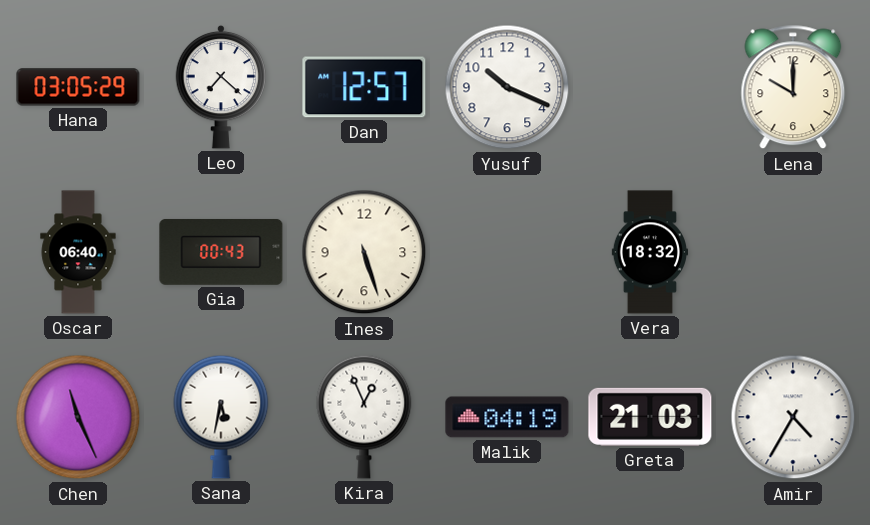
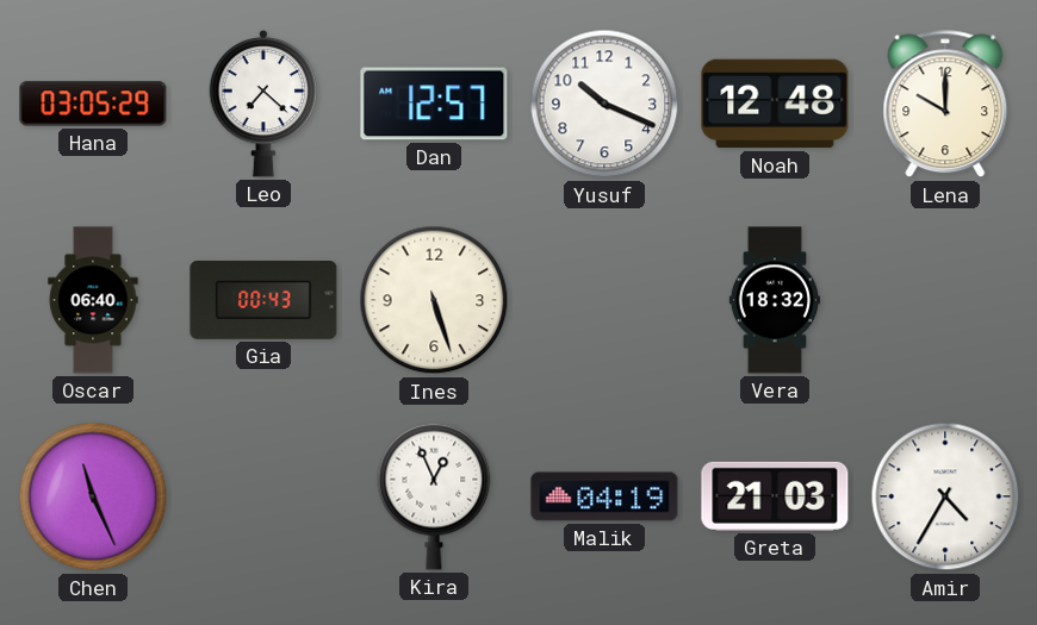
Noah: none -> 12:48
Sana: 5:32 -> none
